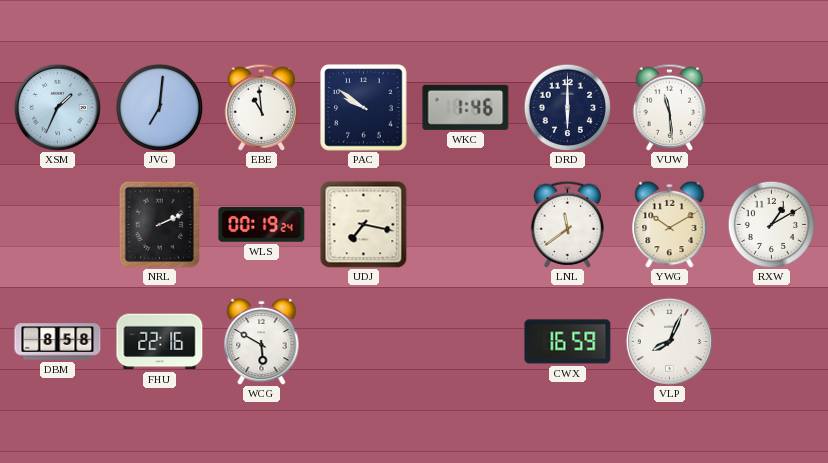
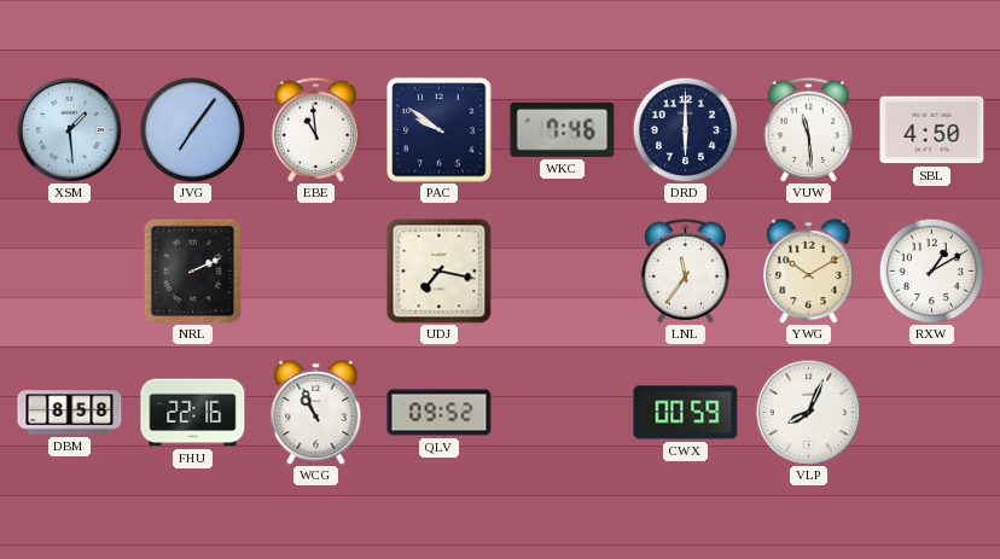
XSM: 1:34 -> 1:29
JVG: 7:01 -> 7:06
WKC: 1:46 -> 7:46
SBL: none -> 4:50
WLS: 00:19 -> none
LNL: 11:39 -> 11:36
WCG: 5:50 -> 10:56
QLV: none -> 09:52
CWX: 16:59 -> 00:59
